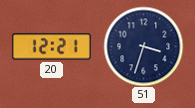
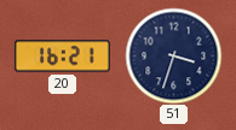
20: 12:21 -> 16:21
